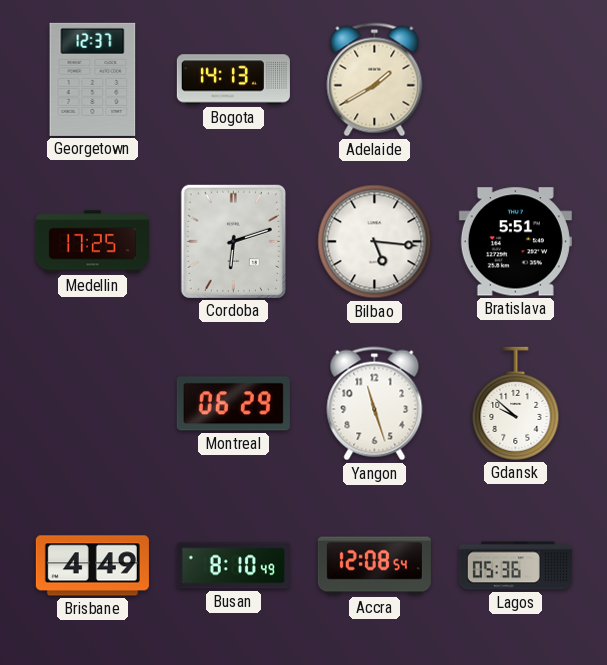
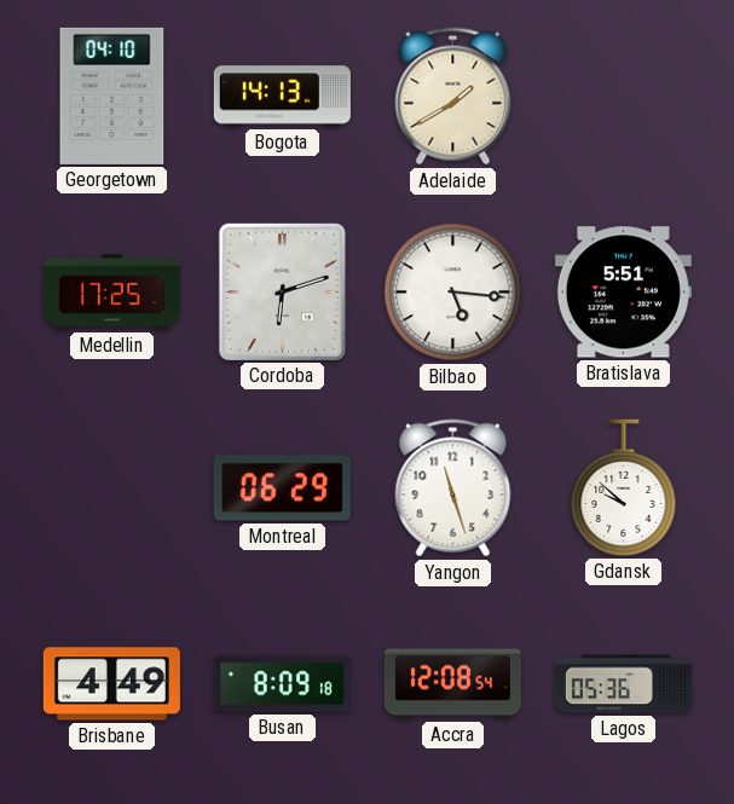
Georgetown: 12:37 -> 04:10
Busan: 8:10 -> 8:09
